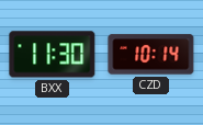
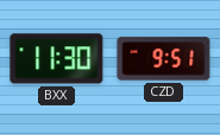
CZD: 10:14 -> 9:51
